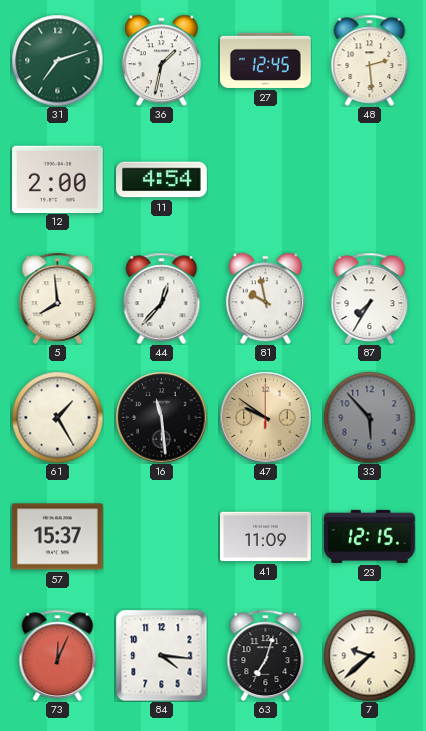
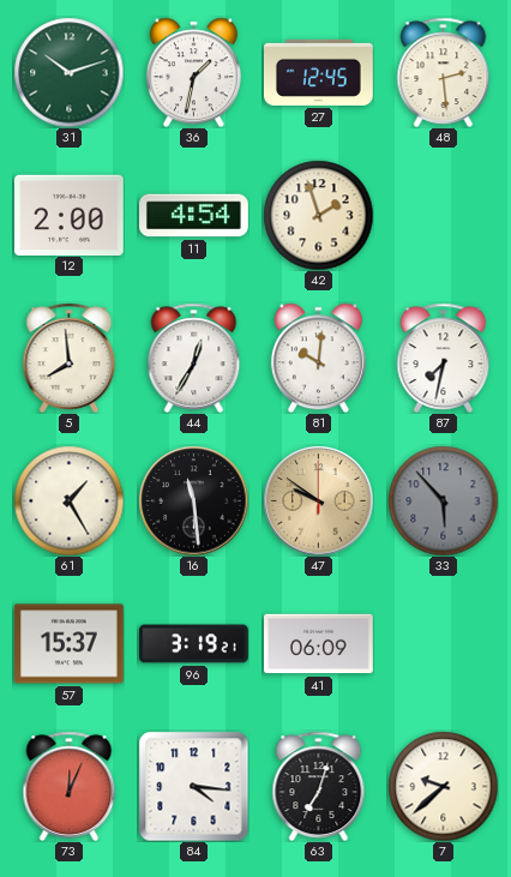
31: 7:12 -> 10:12
42: none -> 1:57
44: 12:37 -> 12:35
81: 9:58 -> 10:01
87: 7:35 -> 7:32
96: none -> 3:19
41: 11:09 -> 06:09
23: 12:15 -> none
